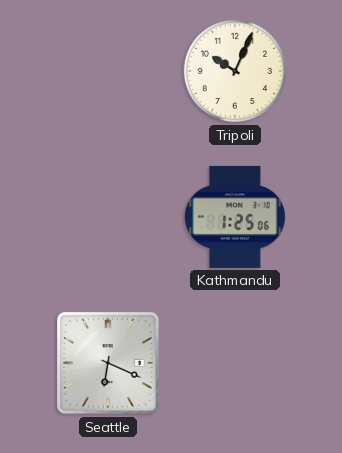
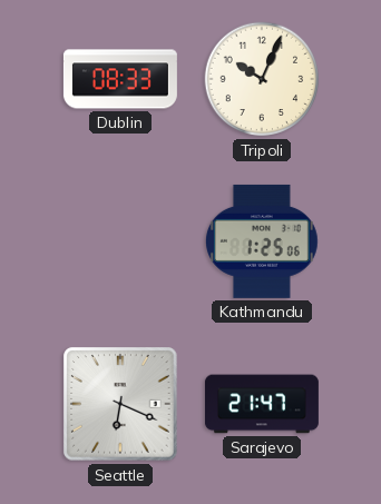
Dublin: none -> 08:33
Sarajevo: none -> 21:47
